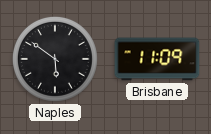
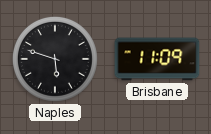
Naples: 5:51 -> 5:48
